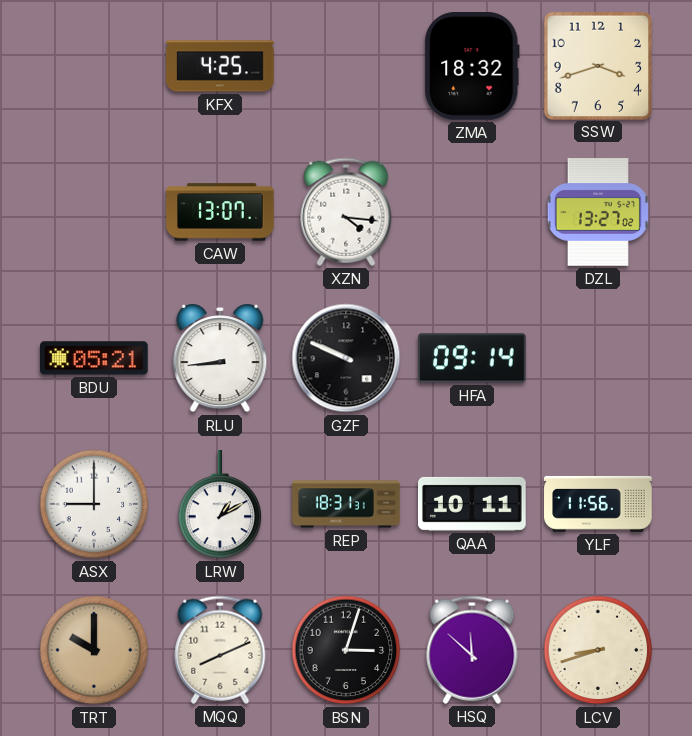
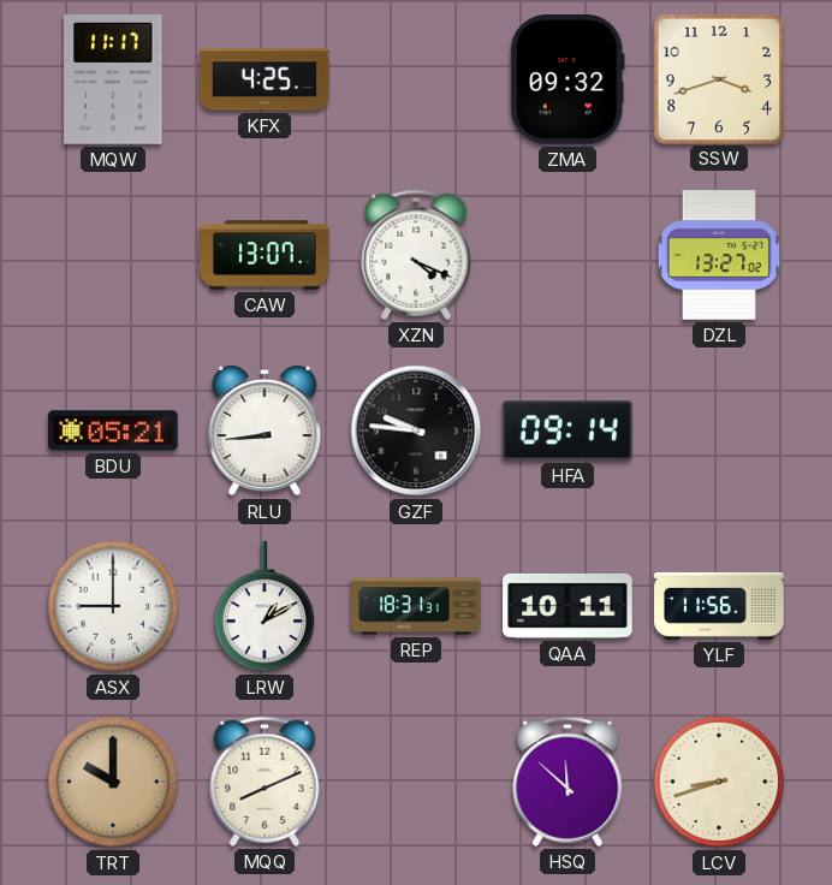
MQW: none -> 11:17
ZMA: 18:32 -> 09:32
XZN: 4:16 -> 4:19
GZF: 9:49 -> 9:46
BSN: 3:03 -> none
